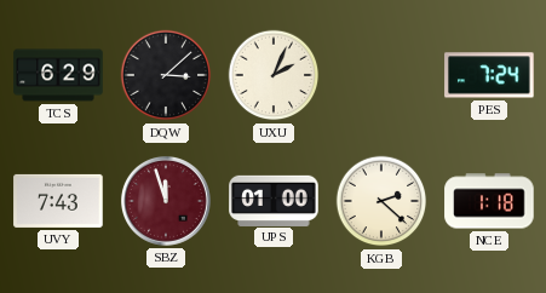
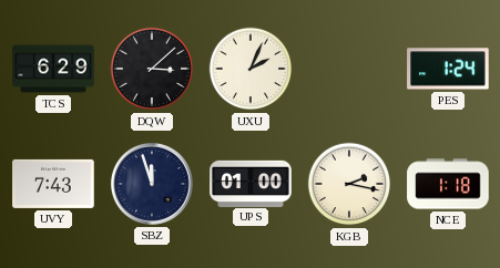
PES: 7:24 -> 1:24
SBZ dial: burgundy -> navy
KGB: 2:22 -> 2:17
